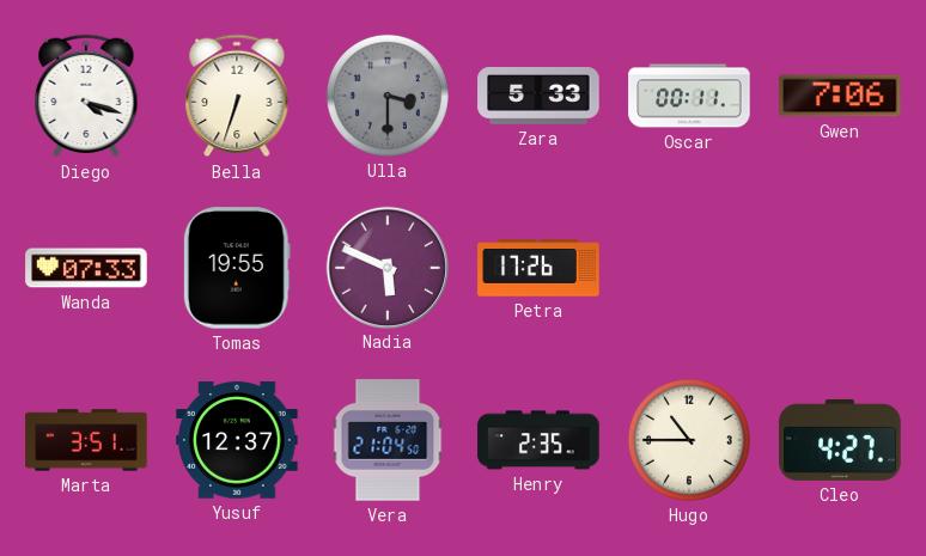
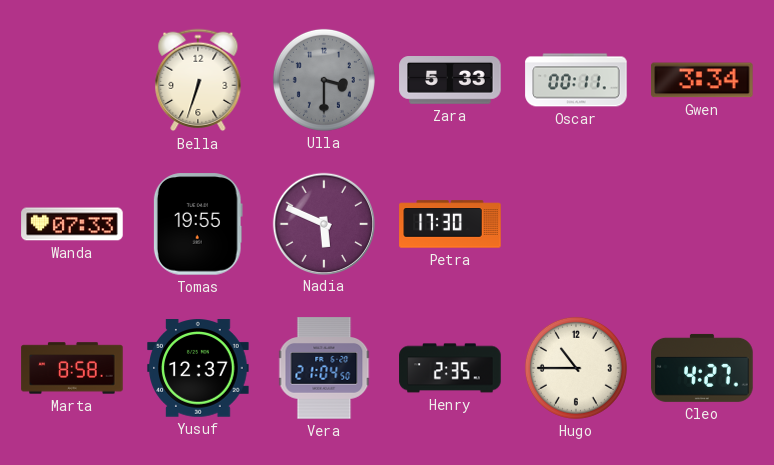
Diego: 4:18 -> none
Gwen: 7:06 -> 3:34
Petra: 17:26 -> 17:30
Marta: 3:51 -> 8:58
